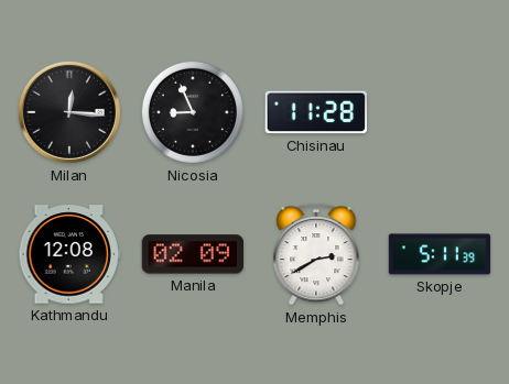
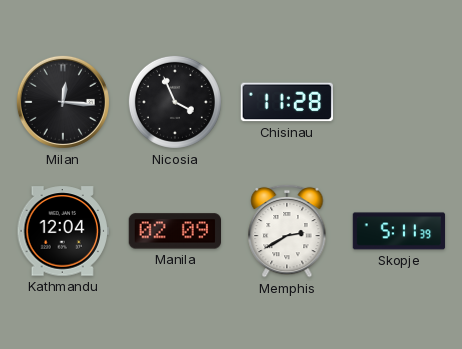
Nicosia: 8:56 -> 3:56
Kathmandu: 12:08 -> 12:04
